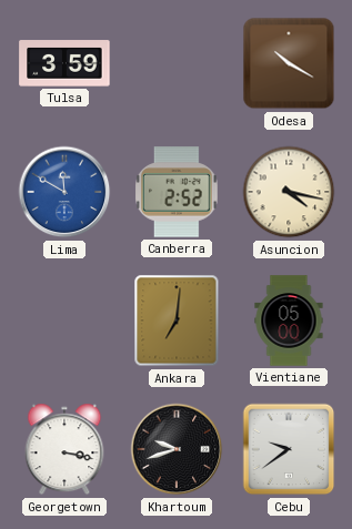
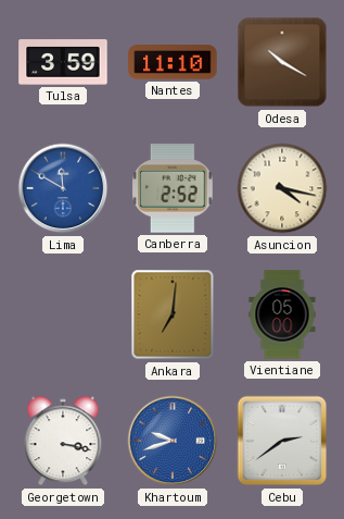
Nantes: none -> 11:10
Khartoum dial: black -> blue
Cebu: 9:39 -> 2:39
